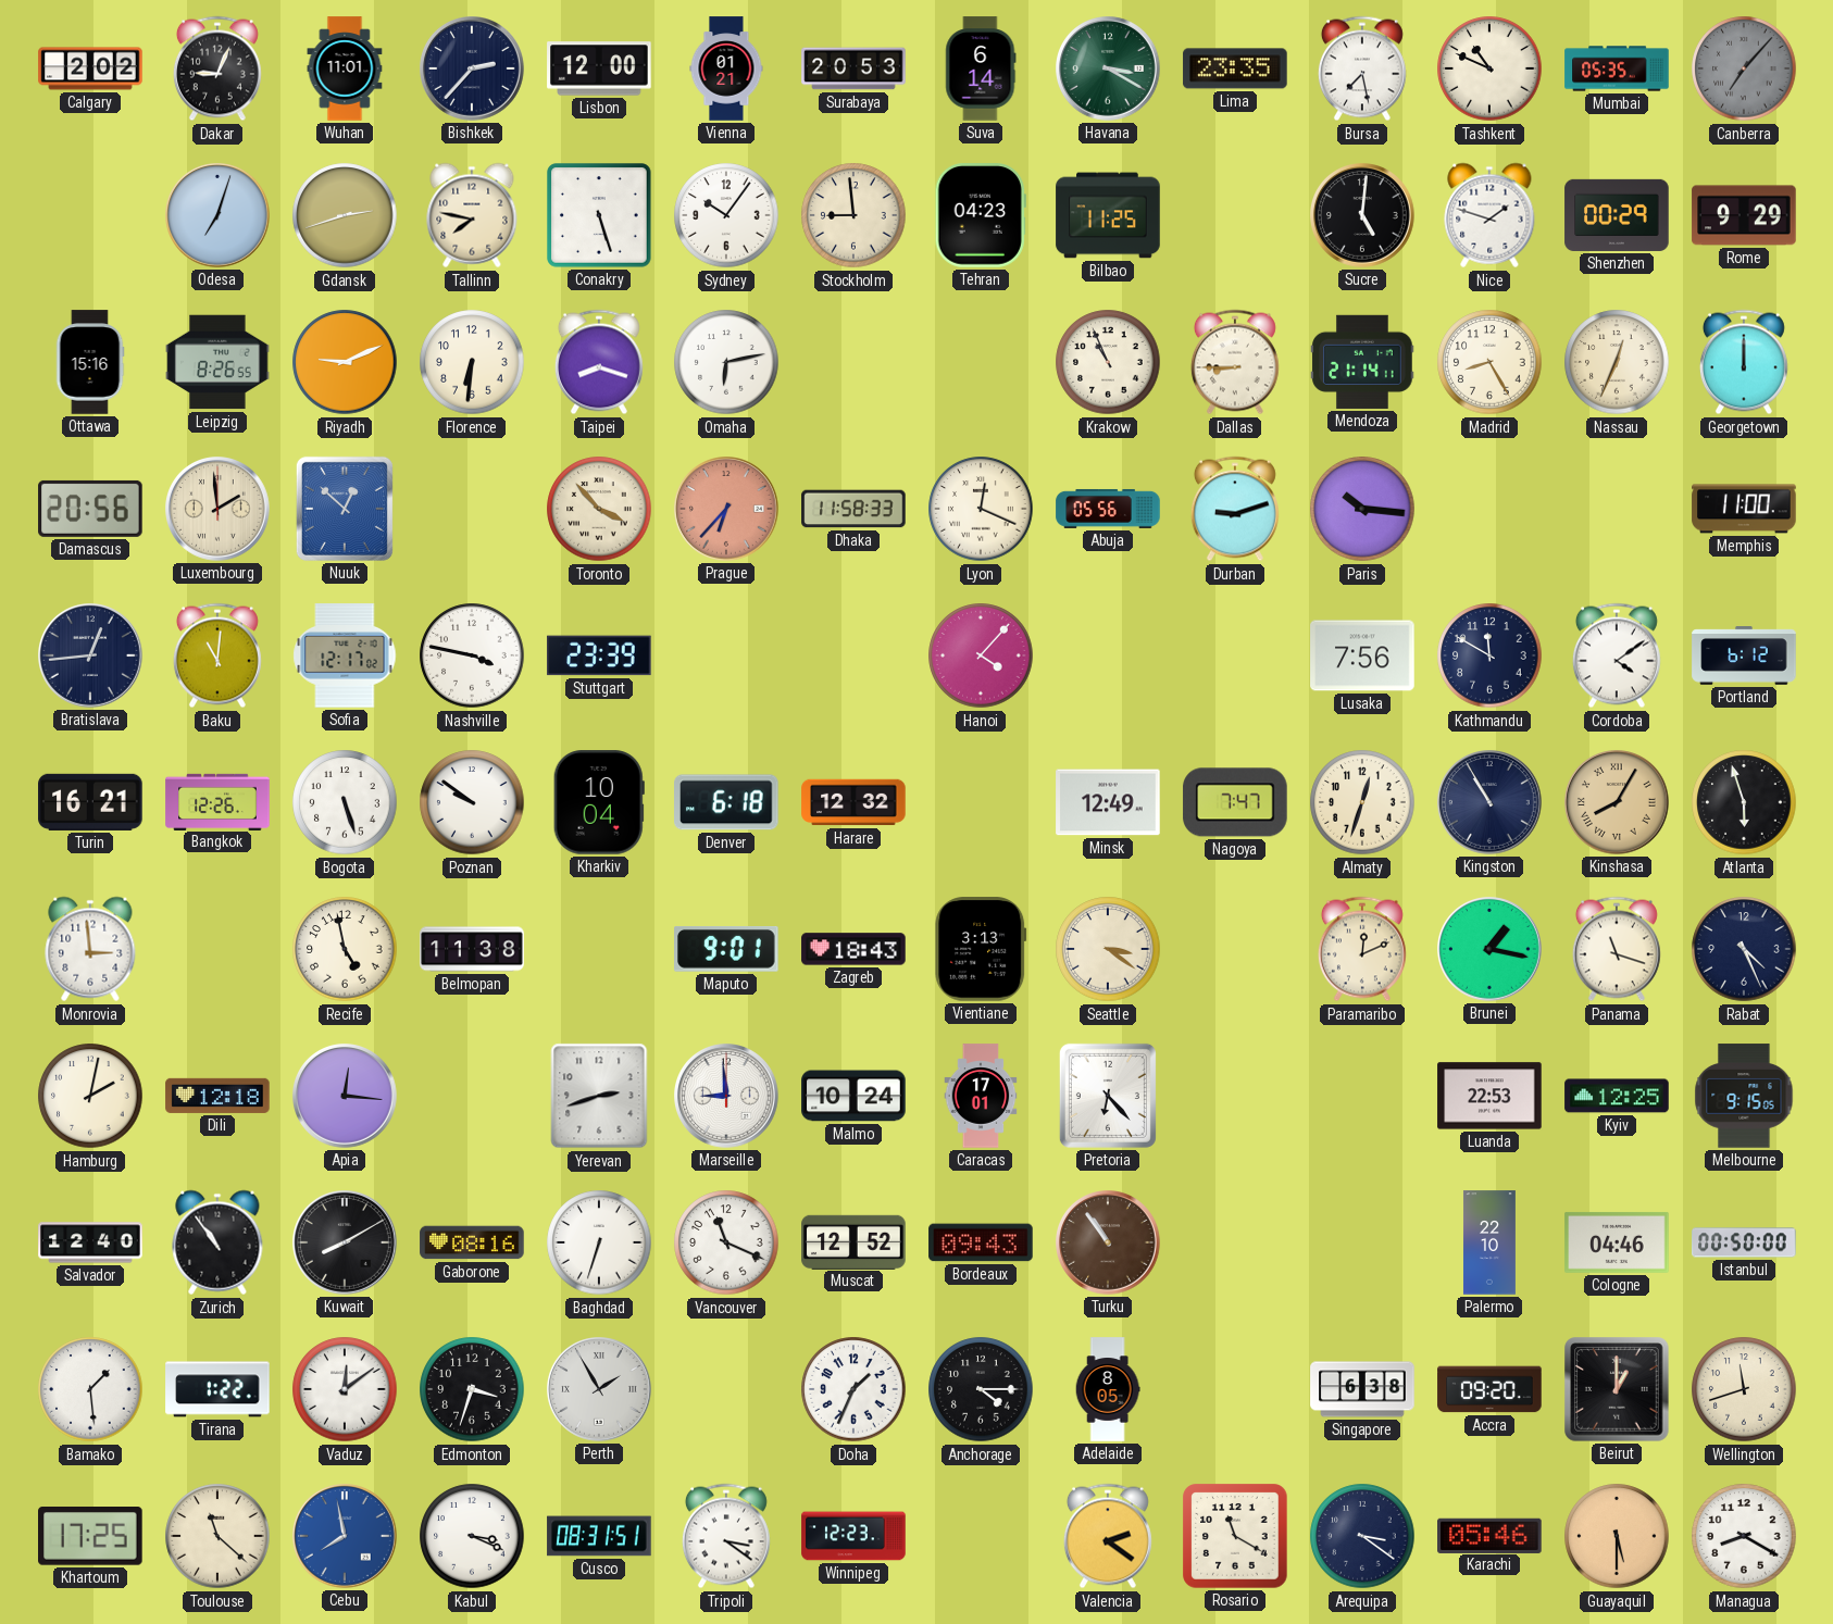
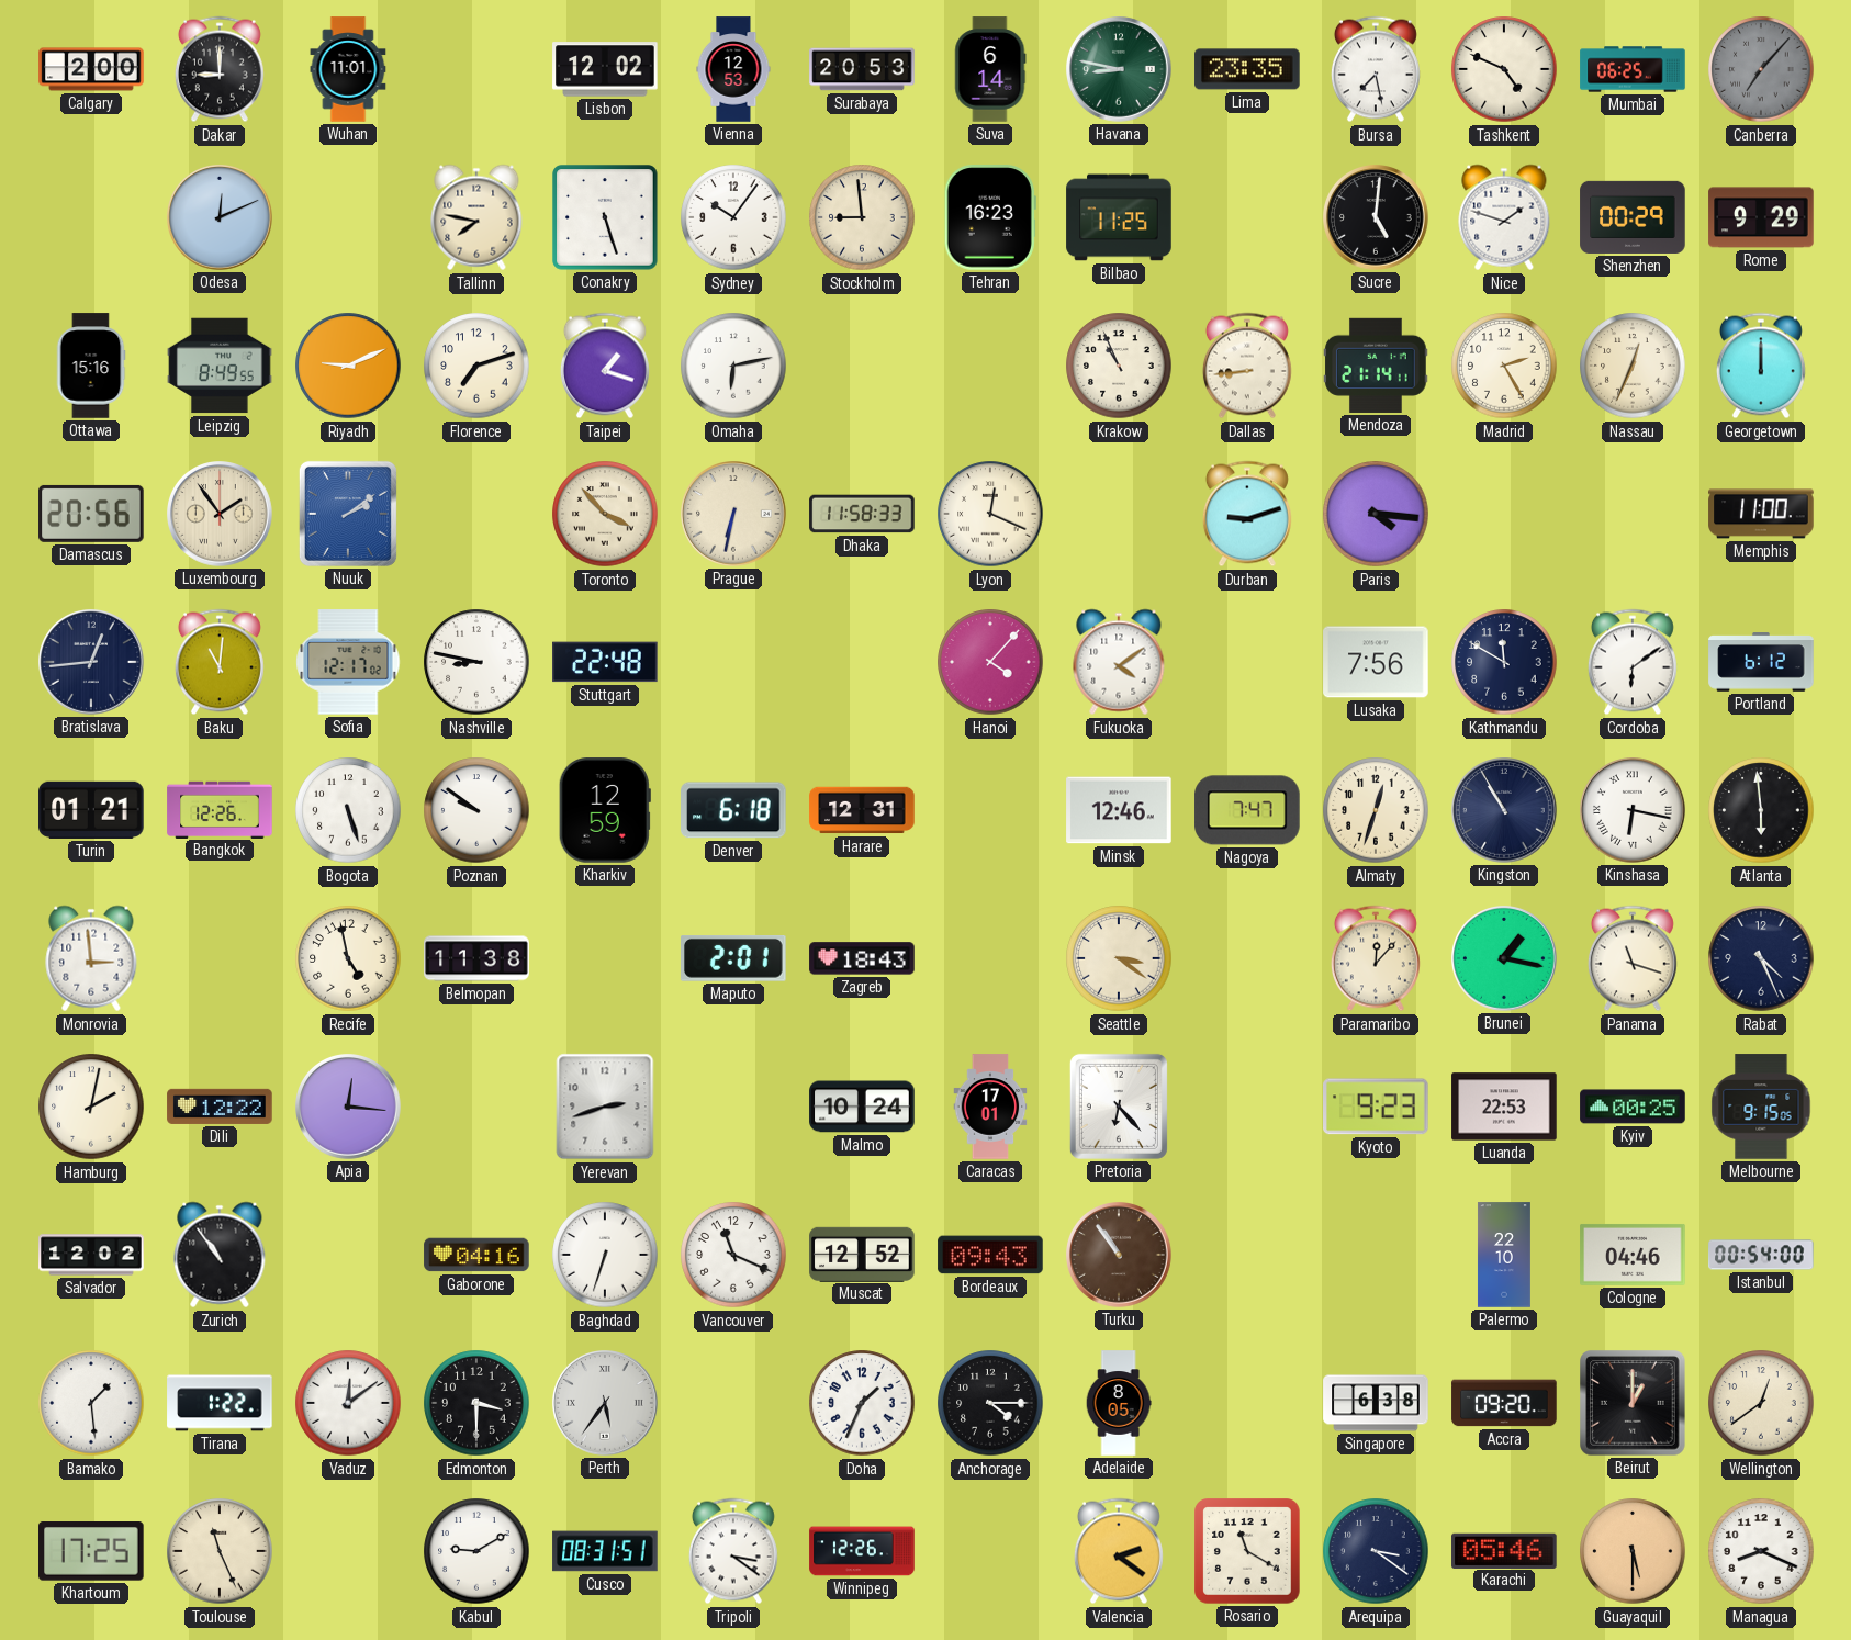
Calgary: 2:02 -> 2:00
Dakar: 9:04 -> 9:00
Bishkek: 2:37 -> none
Lisbon: 12:00 -> 12:02
Vienna: 01:21 -> 12:53
Havana: 3:20 -> 8:47
Tashkent: 10:49 -> 4:49
Mumbai: 05:35 -> 06:25
Odesa: 7:03 -> 12:11
Gdansk: 2:42 -> none
Tehran: 04:23 -> 16:23
Leipzig: 8:26 -> 8:49
Florence: 6:31 -> 7:12
Taipei: 8:18 -> 1:18
Dallas: 8:45 -> 8:44
Madrid: 8:25 -> 2:25
Luxembourg: 1:59 -> 1:54
Nuuk: 12:52 -> 2:09
Prague: 6:37 -> 6:32
Prague dial: salmon -> cream
Abuja: 05:56 -> none
Paris: 10:16 -> 4:16
Nashville: 3:47 -> 8:47
Stuttgart: 23:39 -> 22:48
Fukuoka: none -> 4:09
Cordoba: 4:09 -> 6:09
Turin: 16:21 -> 01:21
Kharkiv: 10:04 -> 12:59
Harare: 12:32 -> 12:31
Minsk: 12:49 -> 12:46
Kinshasa: 8:05 -> 6:17
Kinshasa dial: champagne -> white
Atlanta: 5:57 -> 5:59
Maputo: 9:01 -> 2:01
Vientiane: 3:13 -> none
Paramaribo: 12:11 -> 12:07
Dili: 12:18 -> 12:22
Marseille: 8:59 -> none
Kyoto: none -> 9:23
Kyiv: 12:25 -> 00:25
Salvador: 12:40 -> 12:02
Kuwait: 8:10 -> none
Gaborone: 08:16 -> 04:16
Istanbul: 00:50 -> 00:54
Edmonton: 3:33 -> 3:30
Perth: 1:55 -> 5:36
Wellington: 11:42 -> 12:39
Toulouse: 11:22 -> 11:26
Cebu: 7:58 -> none
Kabul: 3:19 -> 9:10
Winnipeg: 12:23 -> 12:26
Managua: 8:20 -> 8:19
